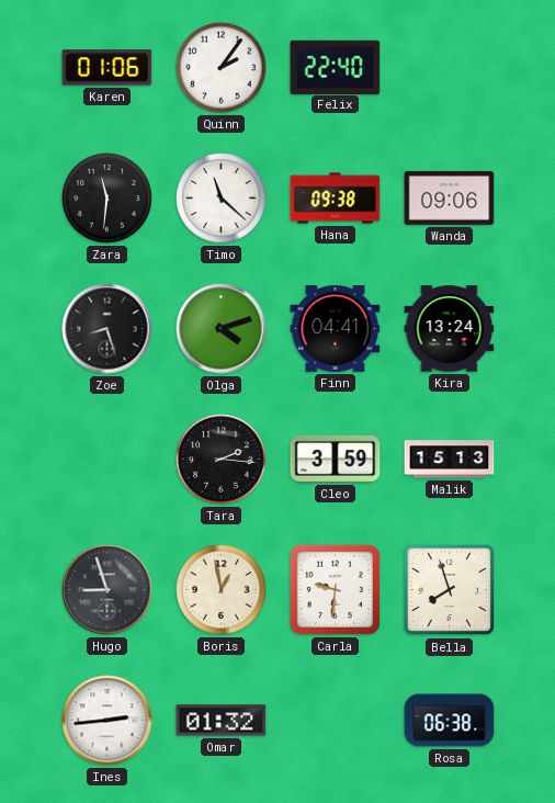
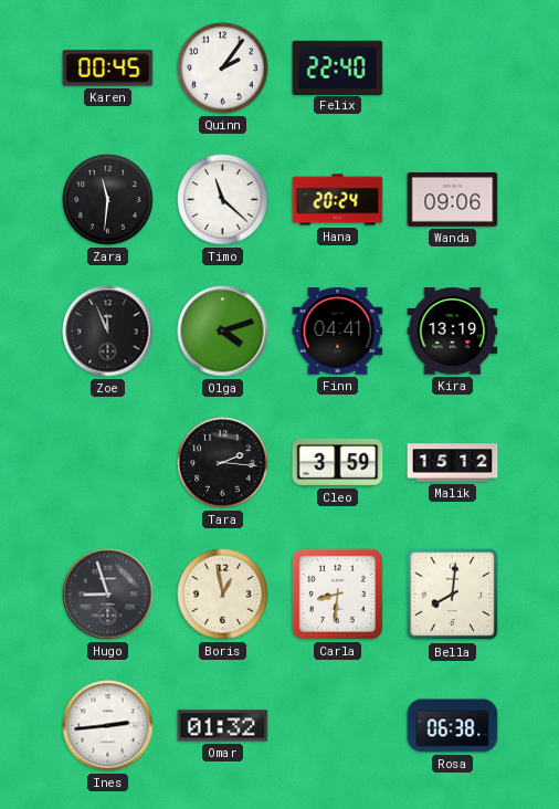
Karen: 01:06 -> 00:45
Hana: 09:38 -> 20:24
Zoe: 8:27 -> 11:56
Kira: 13:24 -> 13:19
Malik: 15:13 -> 15:12
Carla: 9:31 -> 8:31
Bella: 7:57 -> 8:01
